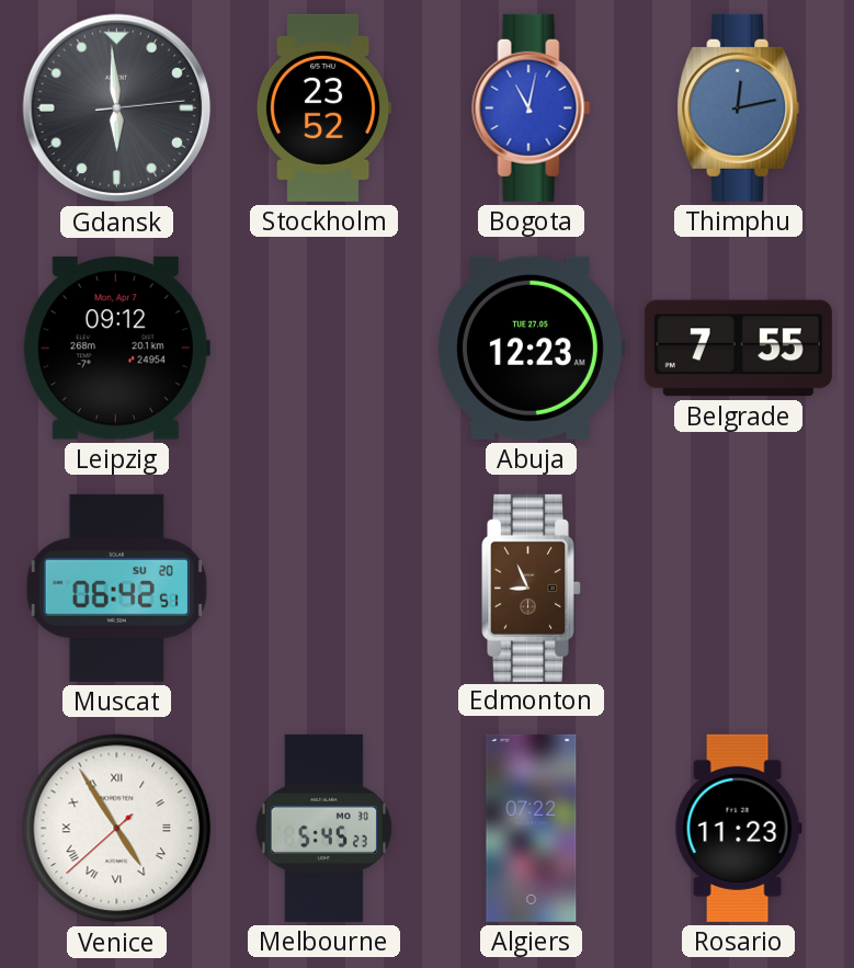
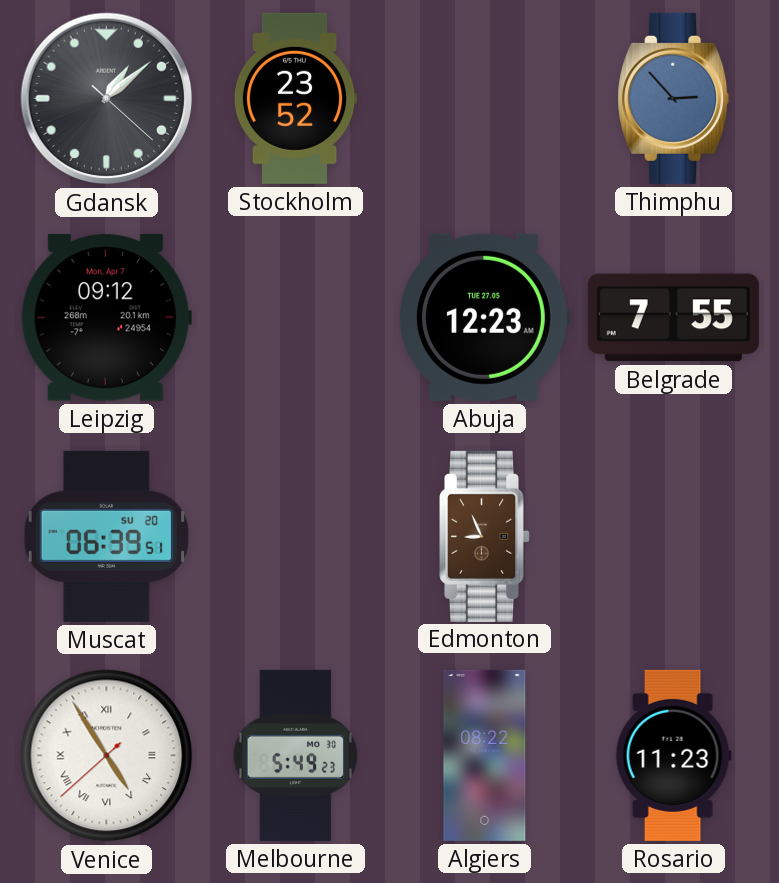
Gdansk: 5:59 -> 1:08
Bogota: 11:02 -> none
Thimphu: 12:13 -> 2:53
Muscat: 06:42 -> 06:39
Melbourne: 5:45 -> 5:49
Algiers: 07:22 -> 08:22
